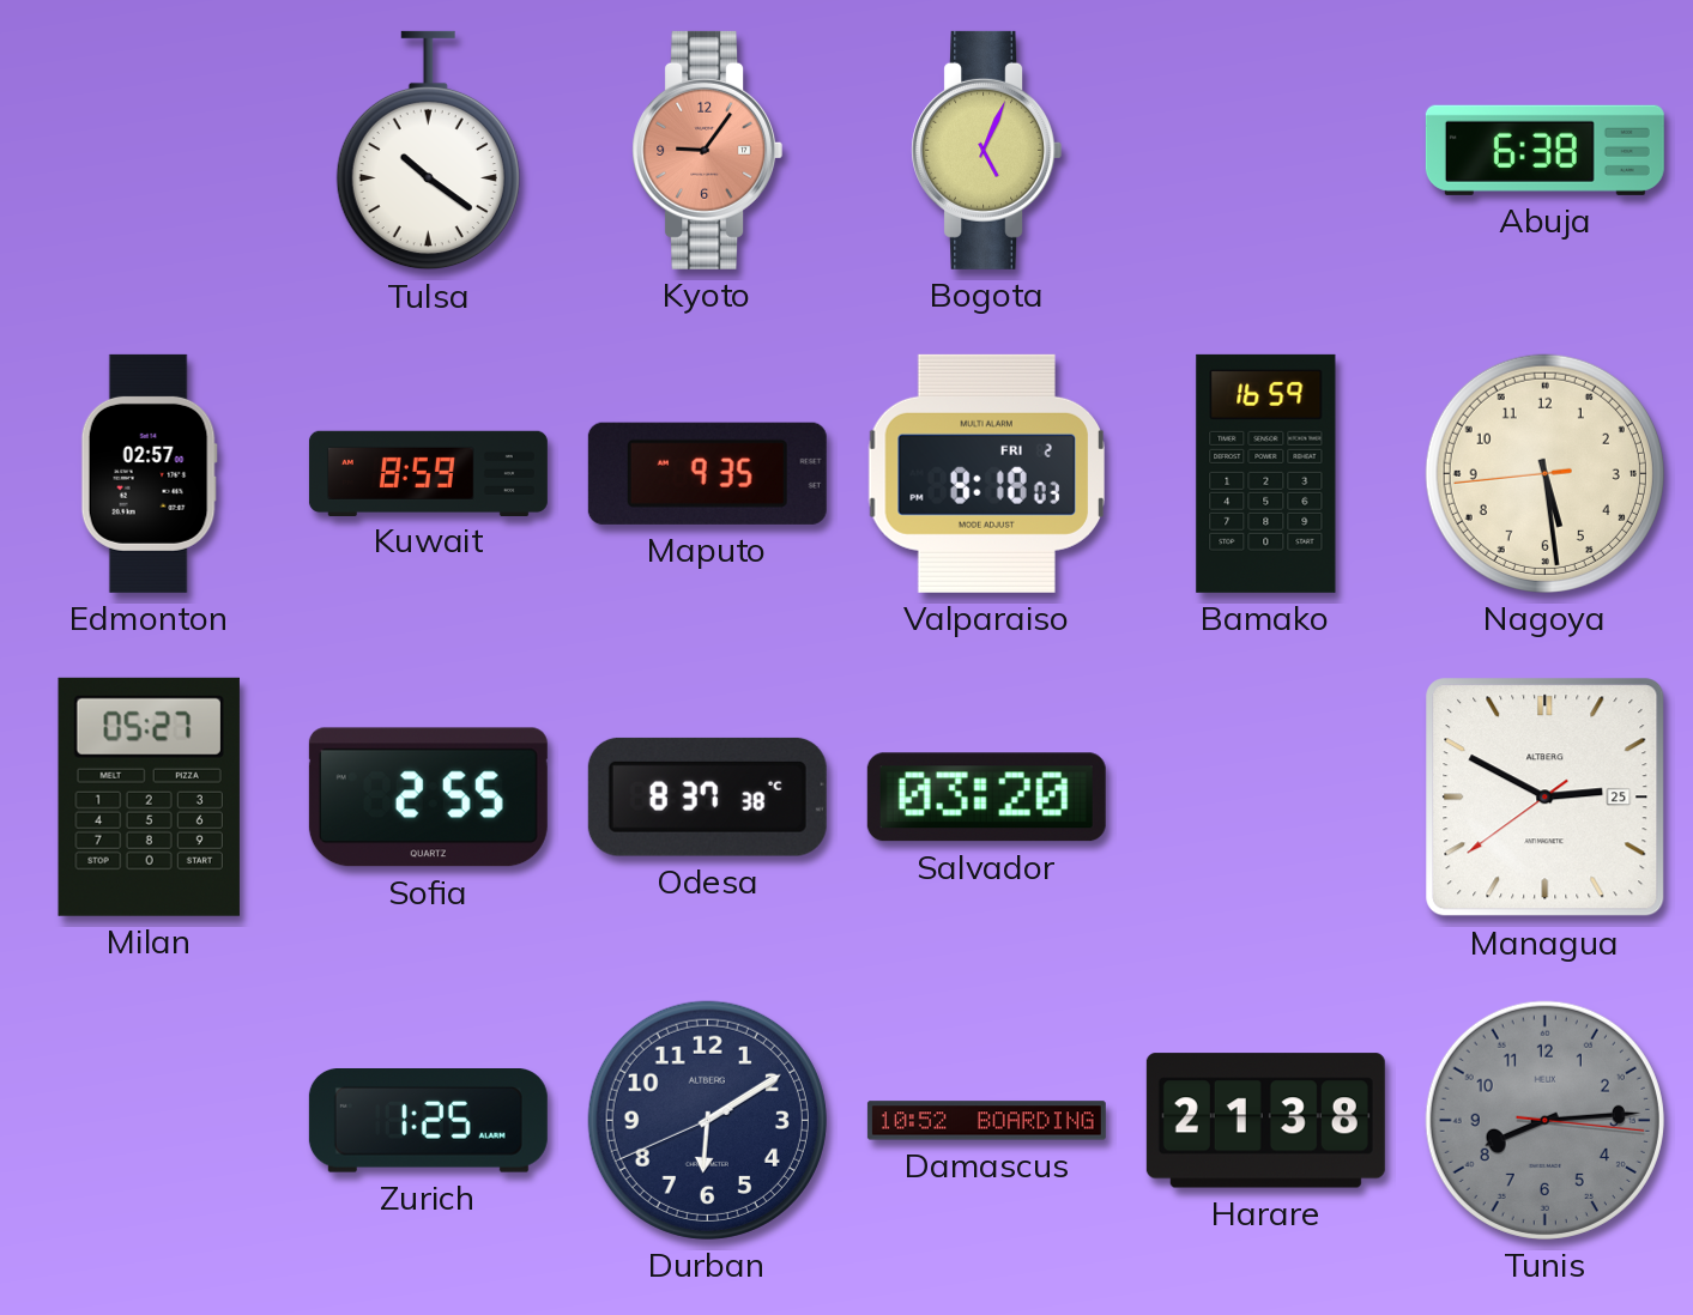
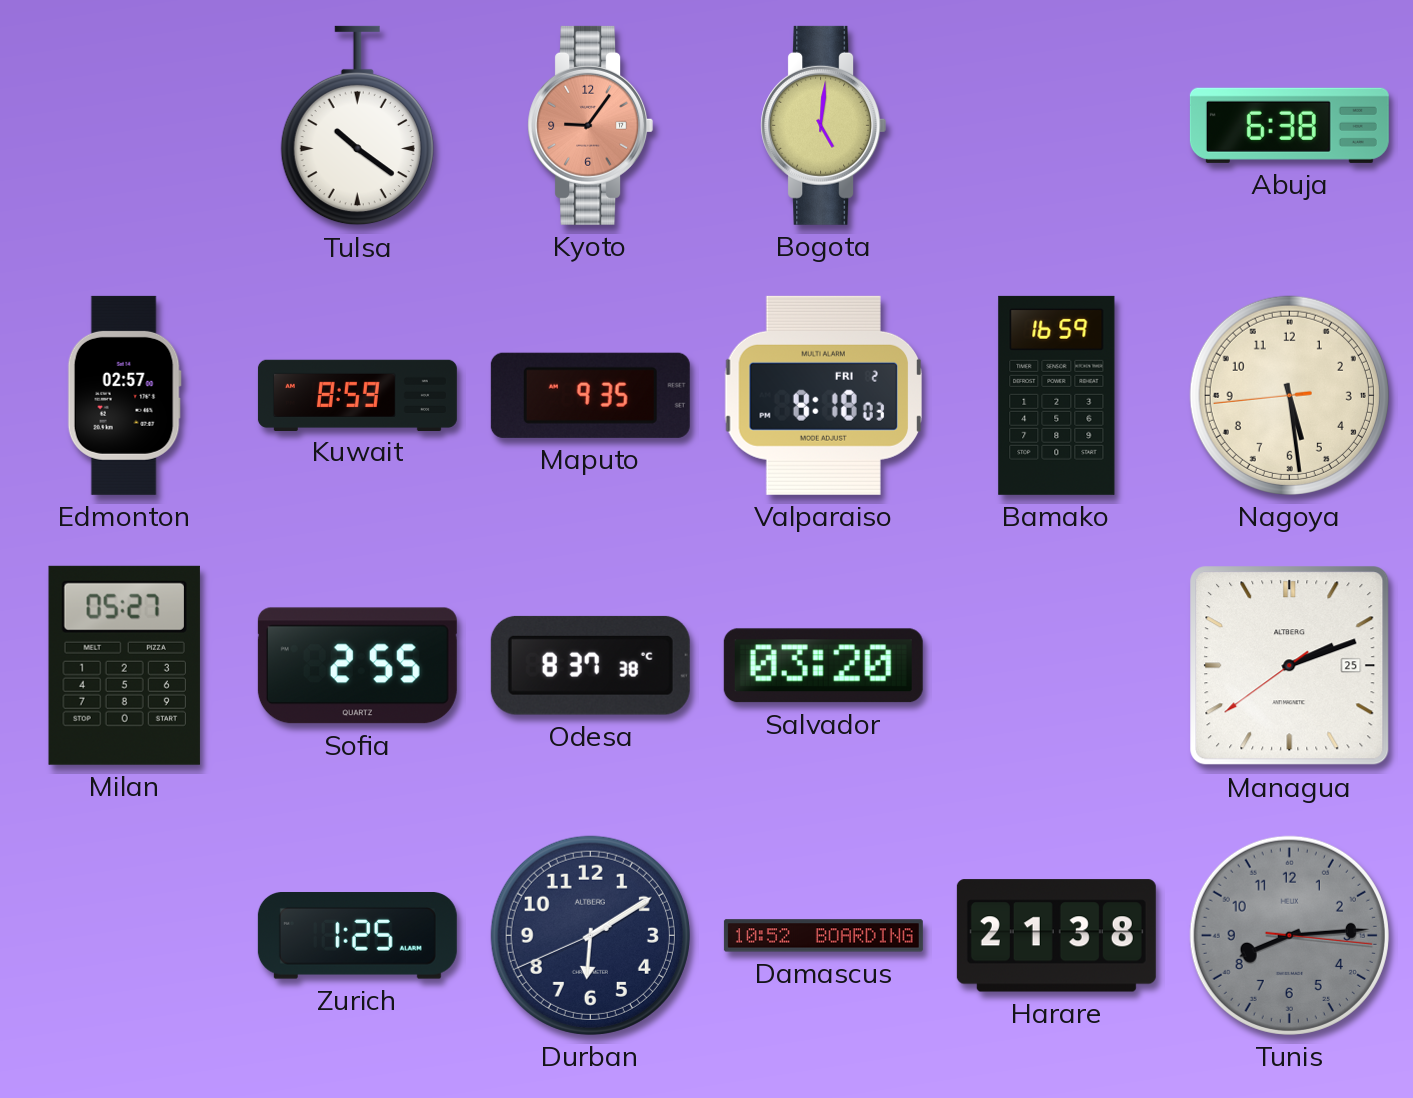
Bogota: 5:04 -> 5:01
Managua: 2:49 -> 2:11
